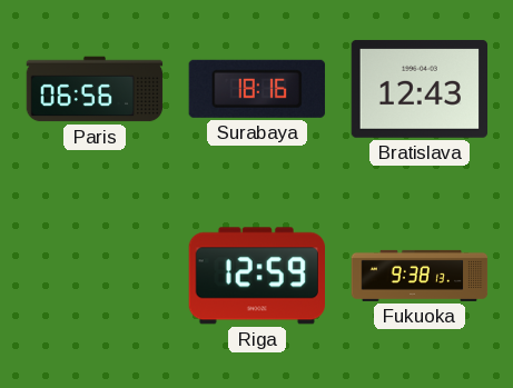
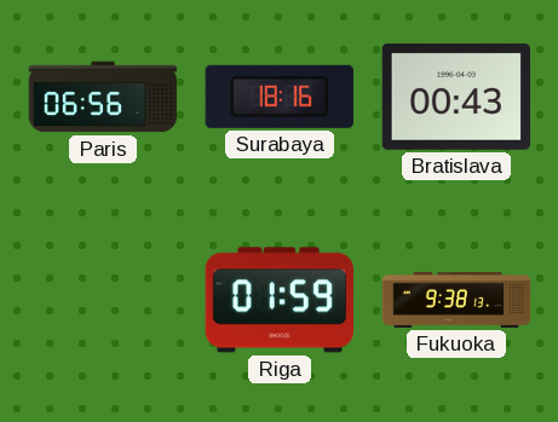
Bratislava: 12:43 -> 00:43
Riga: 12:59 -> 01:59
